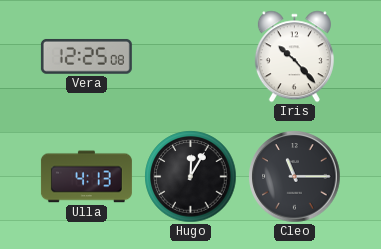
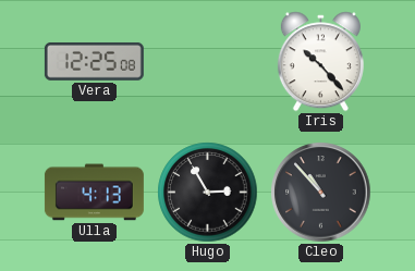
Hugo: 12:05 -> 2:55
Cleo: 11:15 -> 10:53
